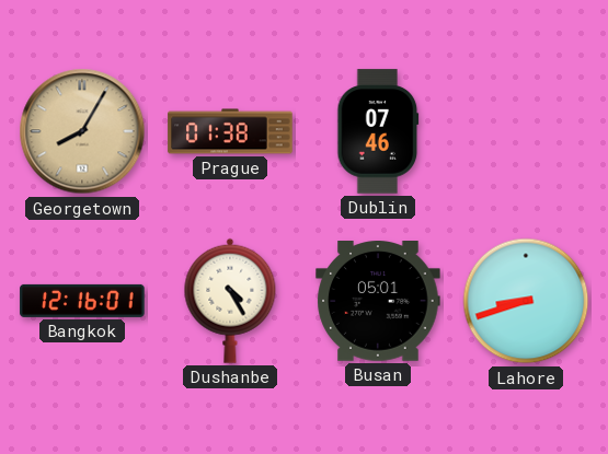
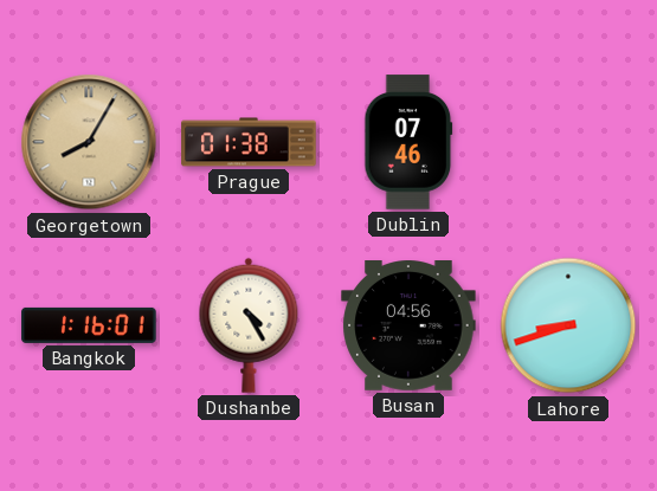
Bangkok: 12:16 -> 1:16
Busan: 05:01 -> 04:56
